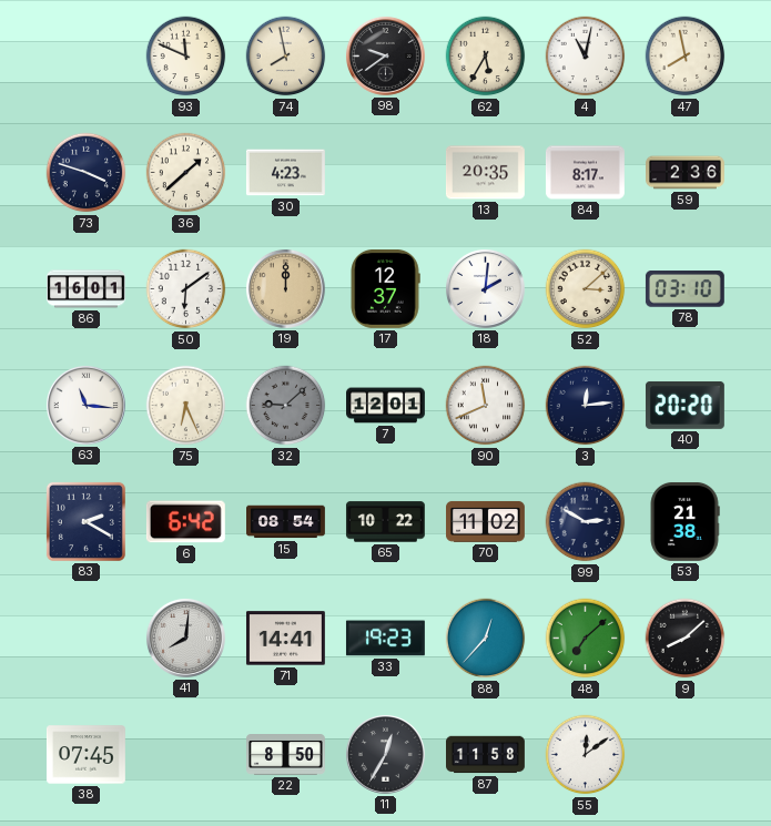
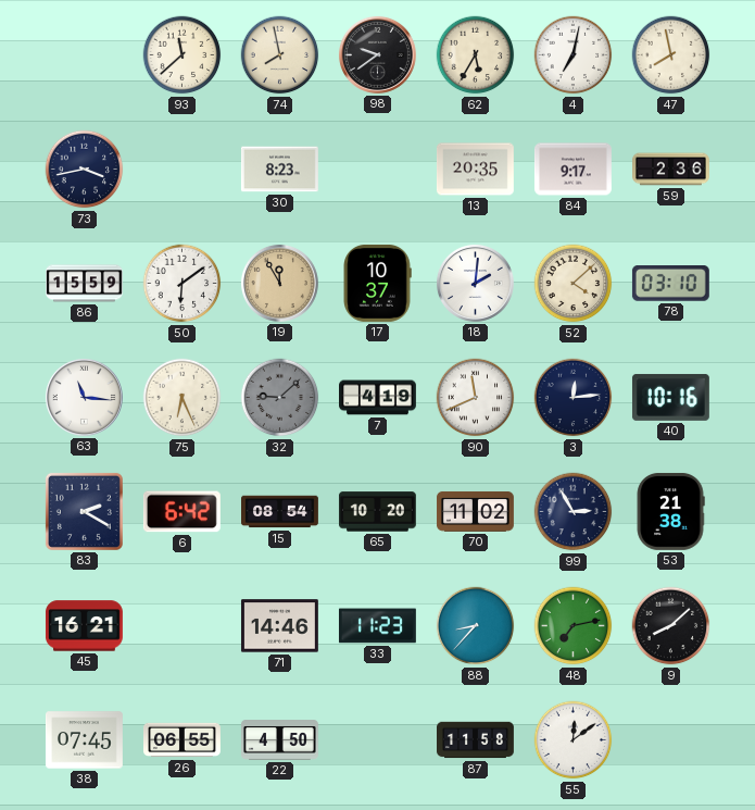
93: 11:49 -> 11:38
4: 11:02 -> 7:02
73: 3:48 -> 3:43
36: 1:38 -> none
30: 4:23 -> 8:23
84: 8:17 -> 9:17
86: 16:01 -> 15:59
19: 12:00 -> 11:55
17: 12:37 -> 10:37
52: 3:08 -> 4:08
7: 12:01 -> 4:19
40: 20:20 -> 10:16
65: 10:22 -> 10:20
99: 2:50 -> 2:55
45: none -> 16:21
41: 8:01 -> none
71: 14:41 -> 14:46
33: 19:23 -> 11:23
88: 12:37 -> 8:37
48: 7:08 -> 7:13
26: none -> 06:55
22: 8:50 -> 4:50
11: 12:35 -> none
